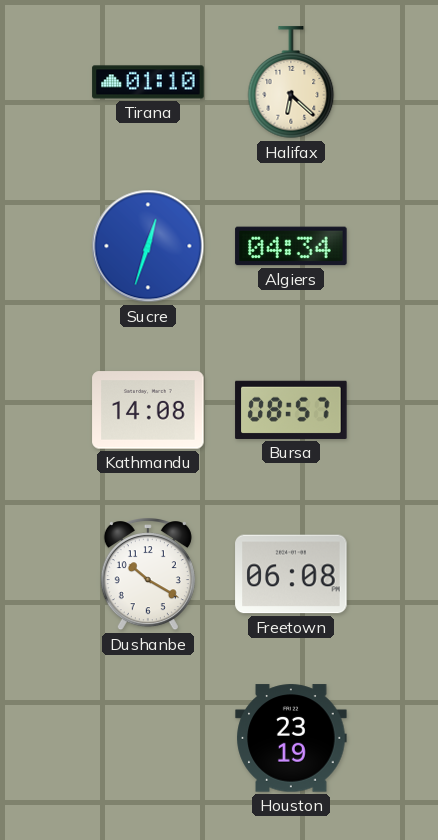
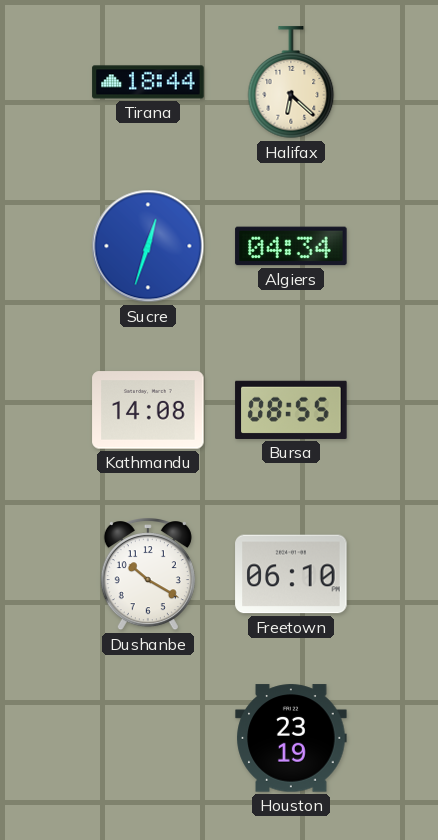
Tirana: 01:10 -> 18:44
Bursa: 08:57 -> 08:55
Freetown: 06:08 -> 06:10
